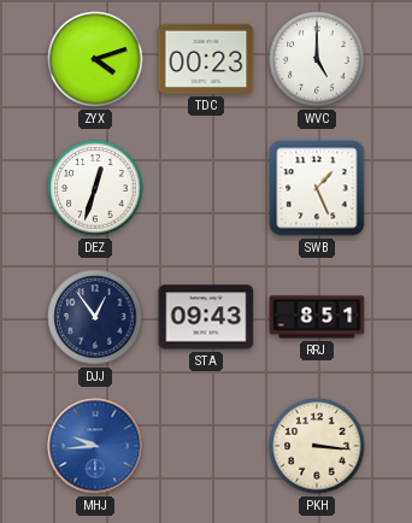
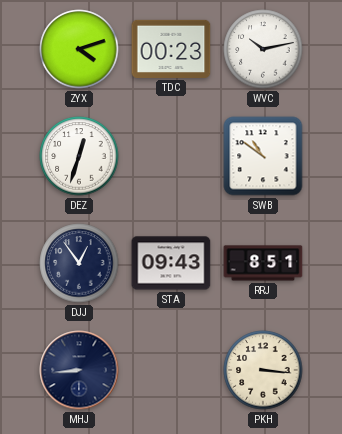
WVC: 5:00 -> 10:13
SWB: 1:26 -> 10:51
MHJ: 9:44 -> 8:44
MHJ dial: blue -> navy
